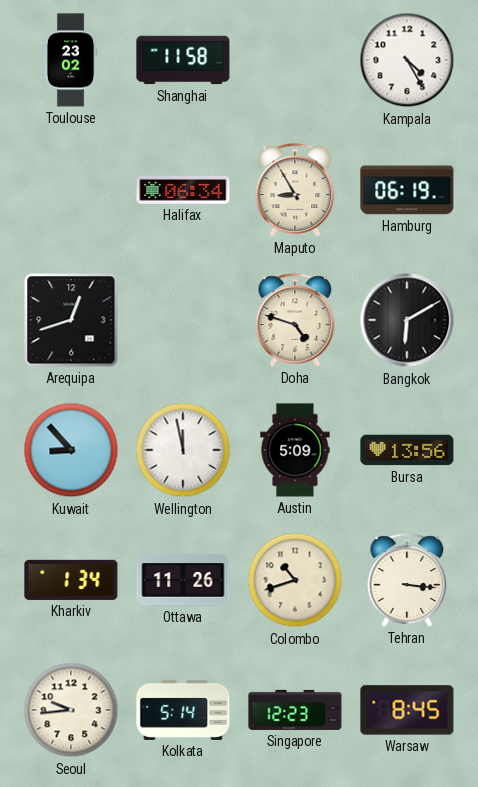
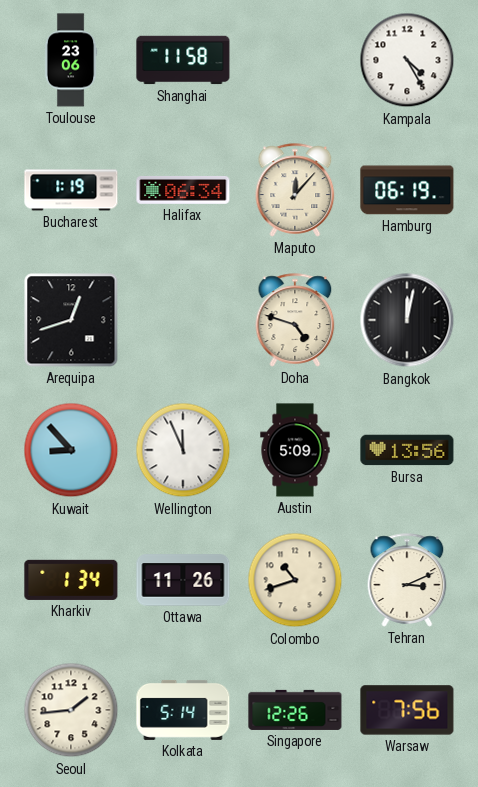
Toulouse: 23:02 -> 23:06
Bucharest: none -> 1:19
Maputo: 8:55 -> 12:07
Bangkok: 6:10 -> 12:02
Wellington: 11:58 -> 11:56
Tehran: 3:16 -> 3:11
Seoul: 9:44 -> 1:44
Singapore: 12:23 -> 12:26
Warsaw: 8:45 -> 7:56
